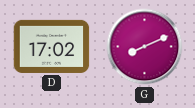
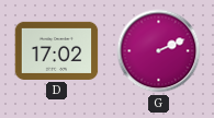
G: 8:11 -> 2:11
